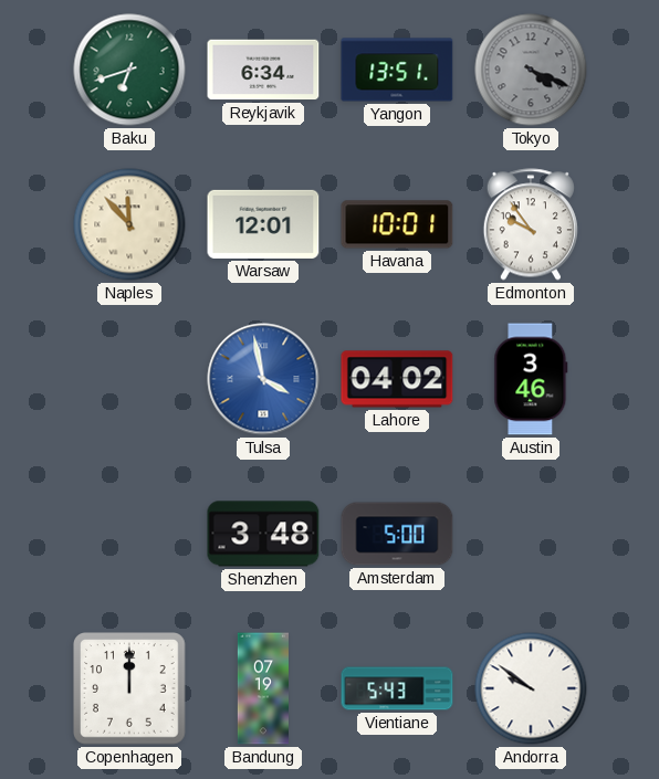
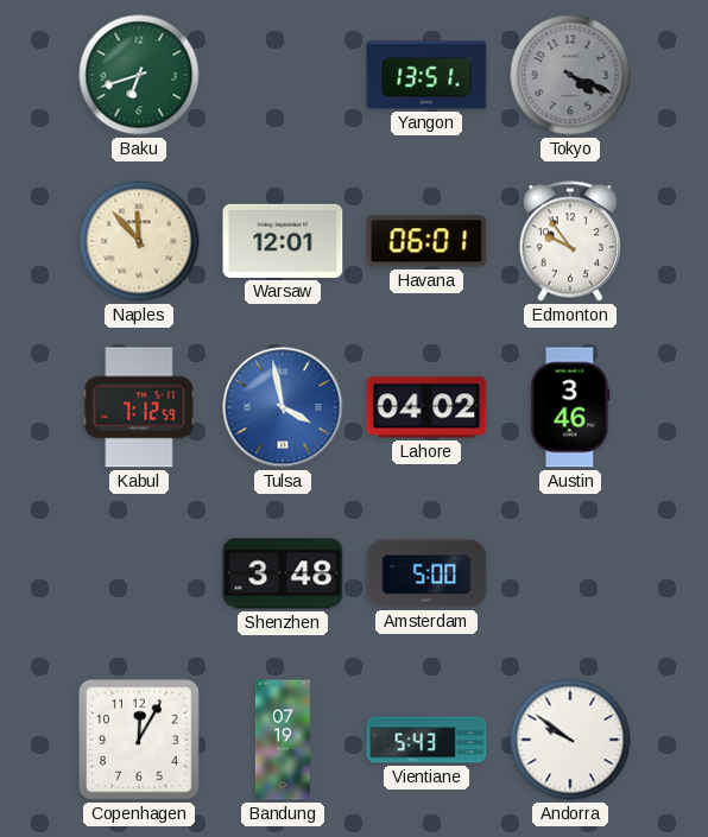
Reykjavik: 6:34 -> none
Havana: 10:01 -> 06:01
Kabul: none -> 7:12
Copenhagen: 12:00 -> 12:05
